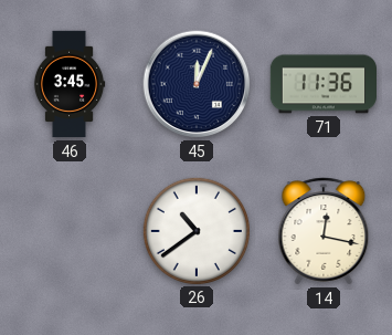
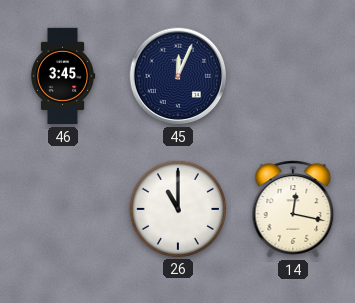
71: 11:36 -> none
26: 10:39 -> 11:00
